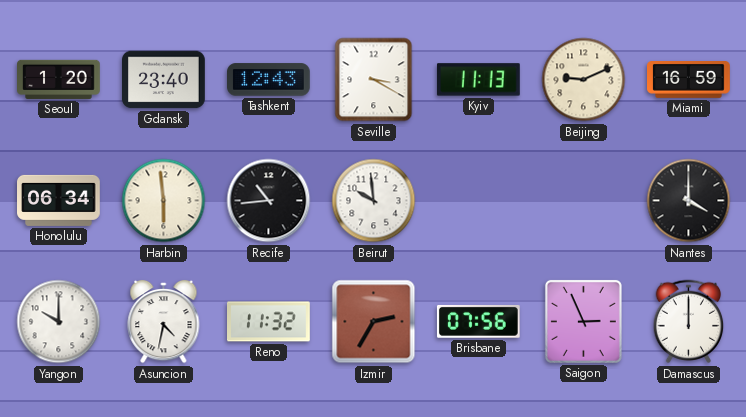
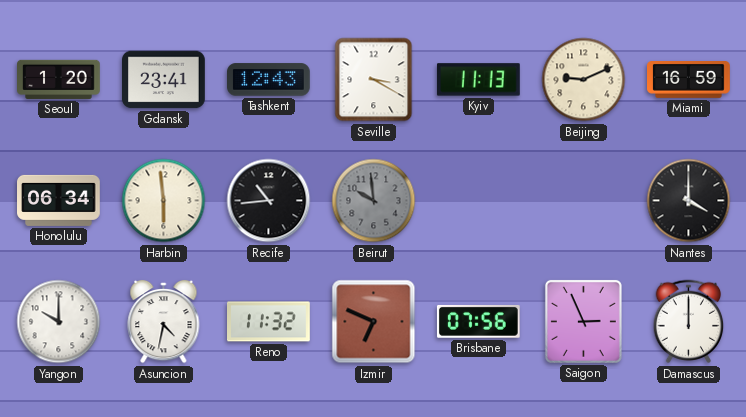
Gdansk: 23:40 -> 23:41
Beirut dial: white -> grey
Izmir: 2:35 -> 6:49
